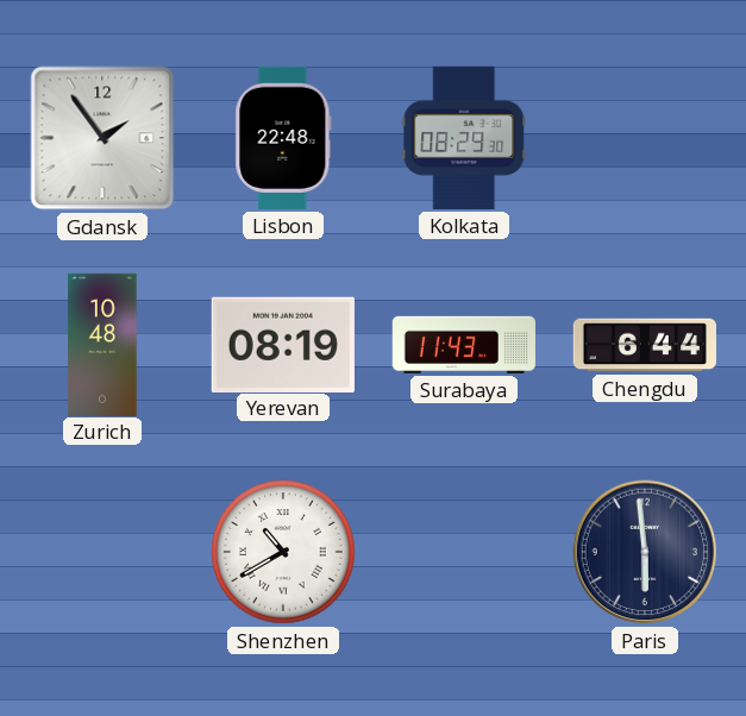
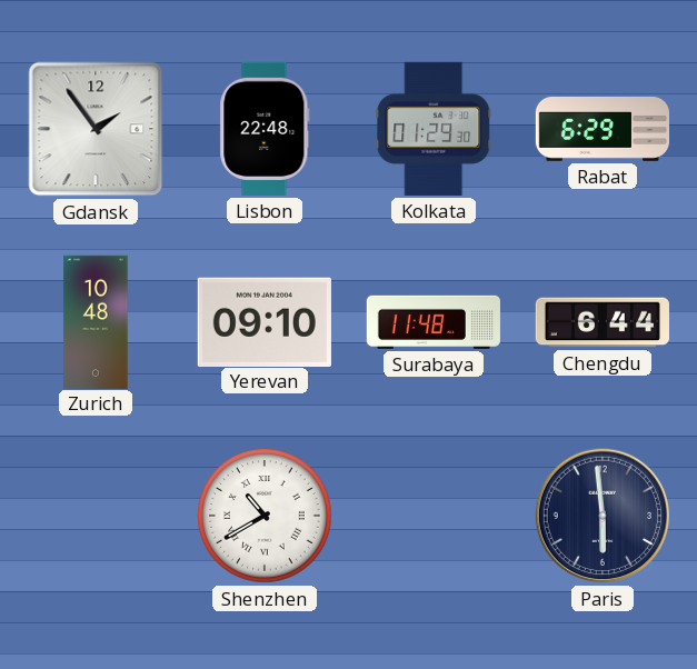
Kolkata: 08:29 -> 01:29
Rabat: none -> 6:29
Yerevan: 08:19 -> 09:10
Surabaya: 11:43 -> 11:48
